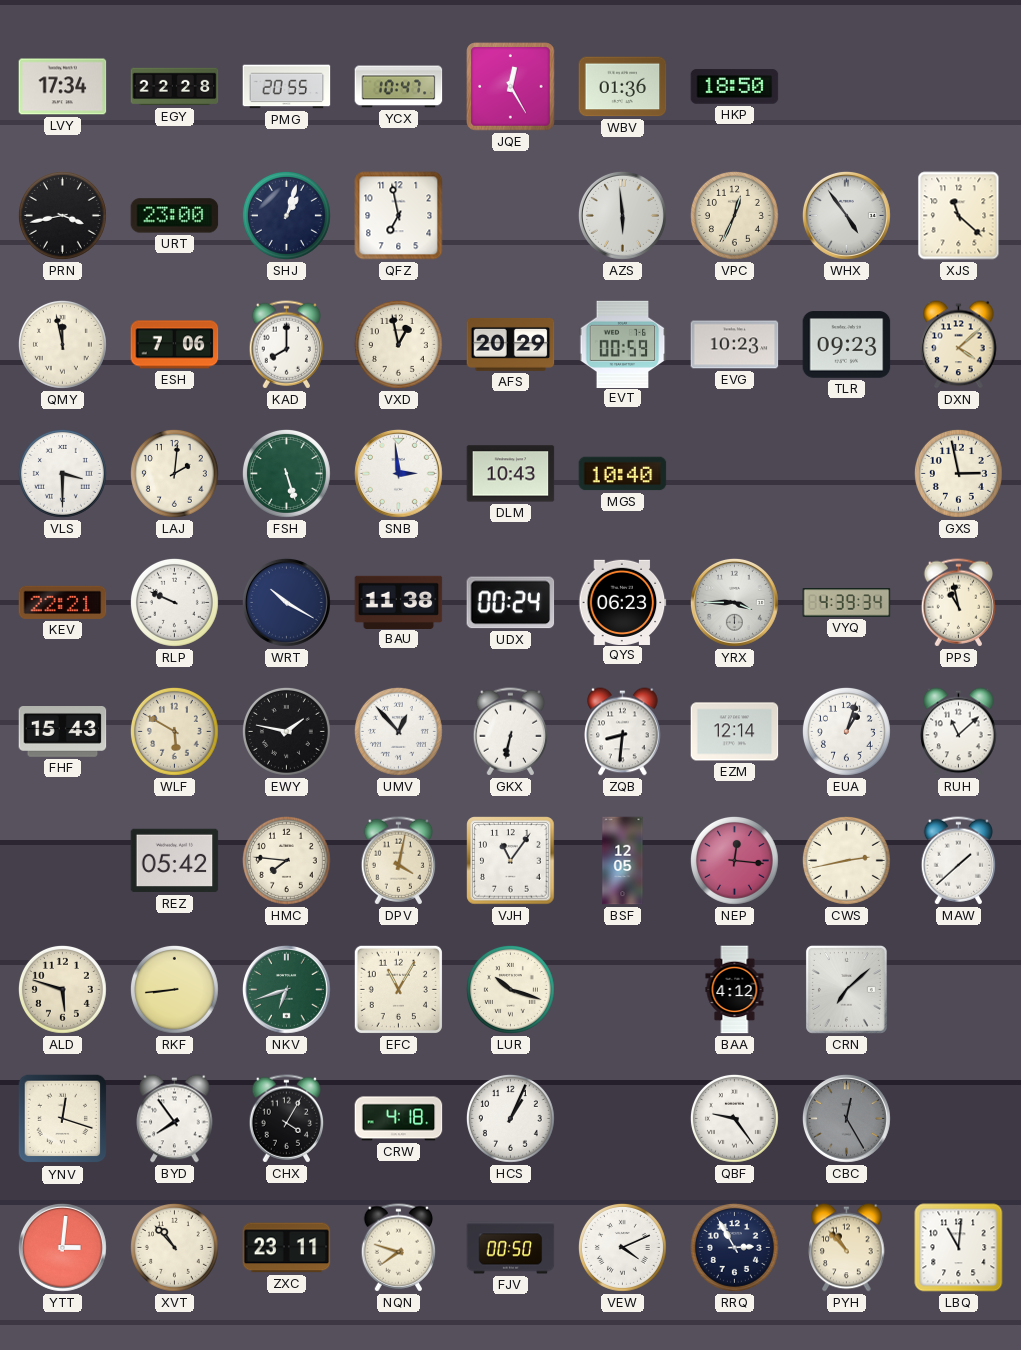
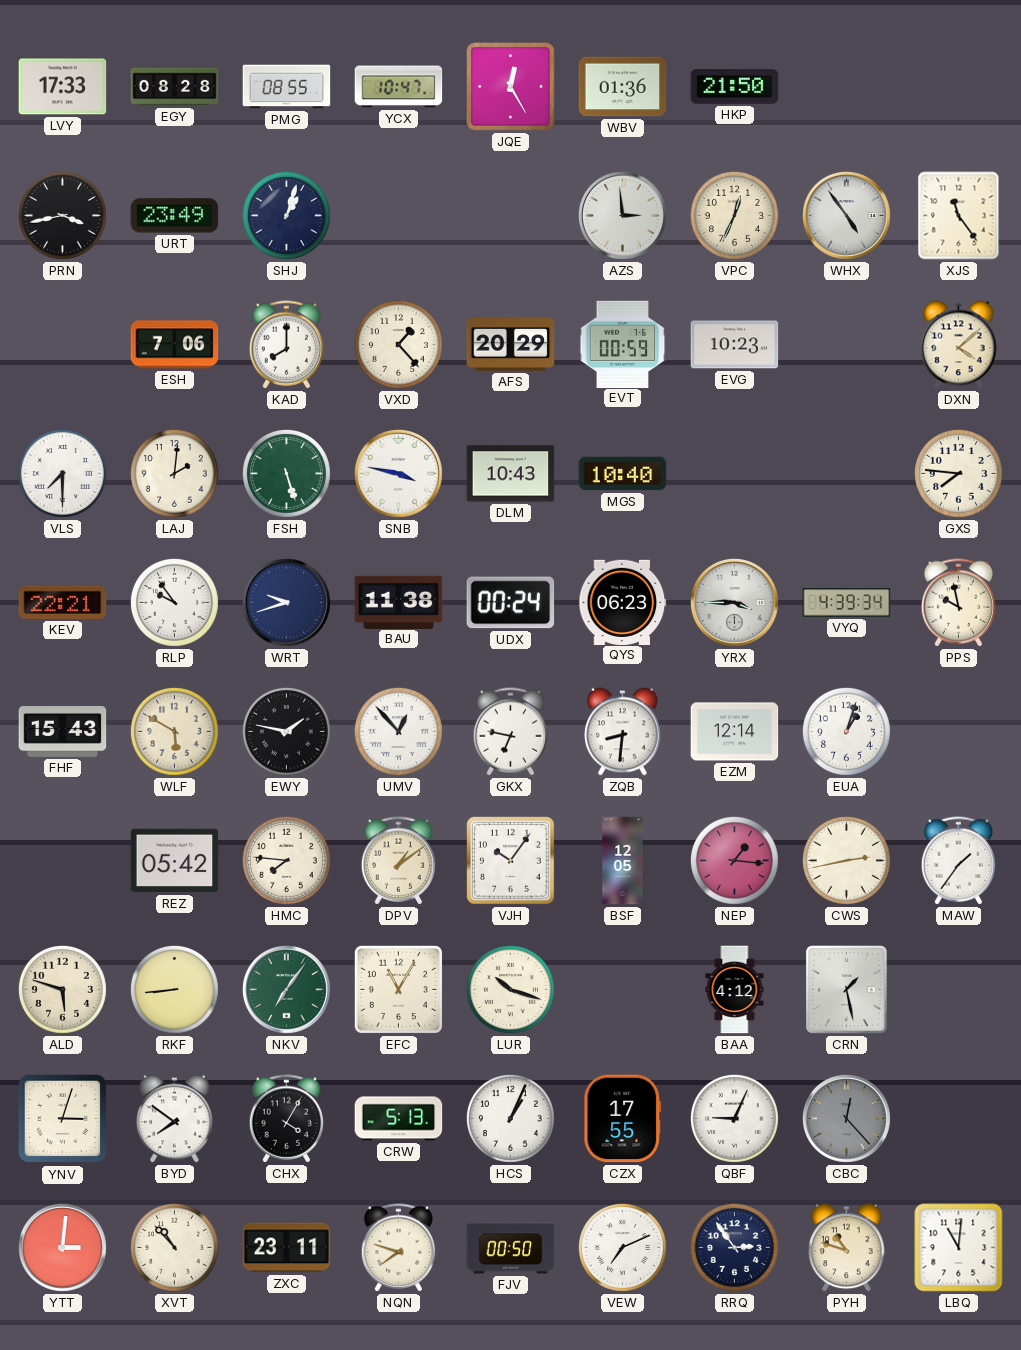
LVY: 17:34 -> 17:33
EGY: 22:28 -> 08:28
PMG: 20:55 -> 08:55
HKP: 18:50 -> 21:50
URT: 23:00 -> 23:49
QFZ: 6:58 -> none
AZS: 5:59 -> 2:59
XJS: 11:22 -> 11:24
QMY: 11:58 -> none
VXD: 12:58 -> 1:23
TLR: 09:23 -> none
VLS: 3:30 -> 7:30
SNB: 2:59 -> 3:47
GXS: 2:58 -> 7:46
RLP: 9:49 -> 9:54
WRT: 10:20 -> 9:42
PPS: 10:58 -> 9:58
GKX: 6:32 -> 6:47
RUH: 11:08 -> none
DPV: 4:02 -> 1:09
VJH: 11:06 -> 10:06
NEP: 12:16 -> 1:16
MAW: 1:38 -> 1:36
NKV: 6:42 -> 7:06
CRN: 7:08 -> 1:28
YNV: 12:18 -> 3:03
BYD: 7:54 -> 7:51
CRW: 4:18 -> 5:13
CZX: none -> 17:55
QBF: 9:24 -> 9:04
CBC: 12:25 -> 12:23
VEW: 4:11 -> 7:11
RRQ: 2:55 -> 2:54
PYH: 10:53 -> 10:48
